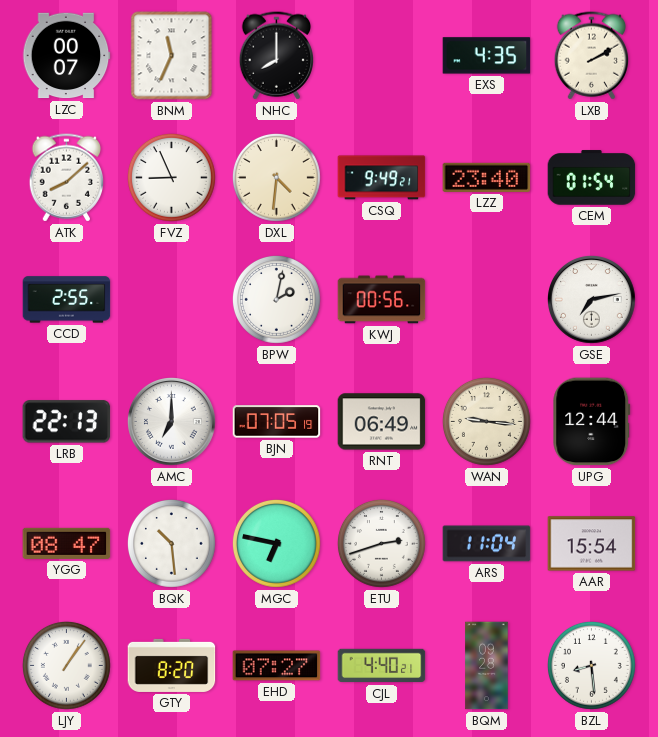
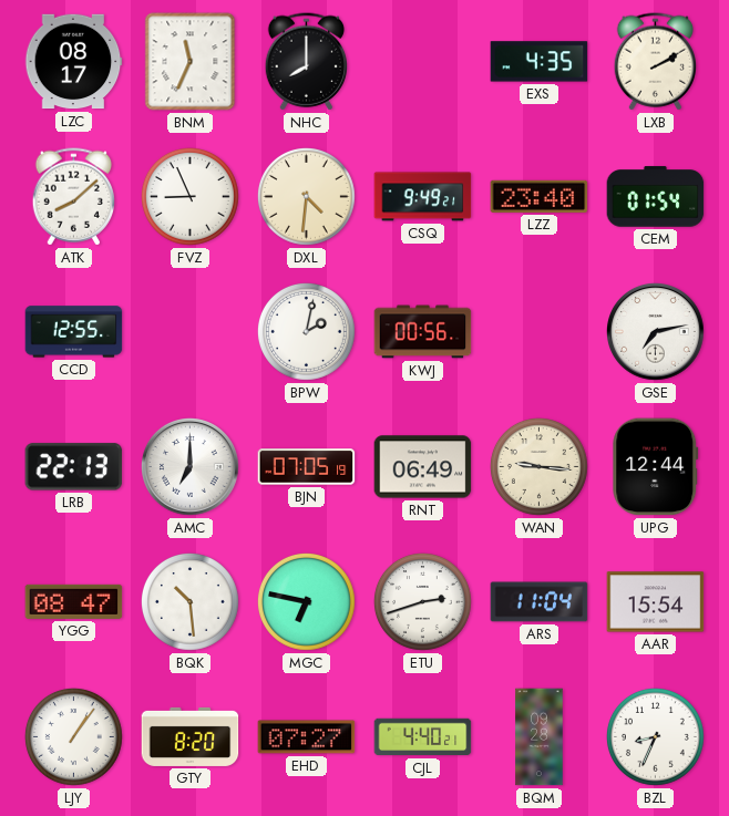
LZC: 00:07 -> 08:17
CCD: 2:55 -> 12:55
BZL: 8:29 -> 8:34
